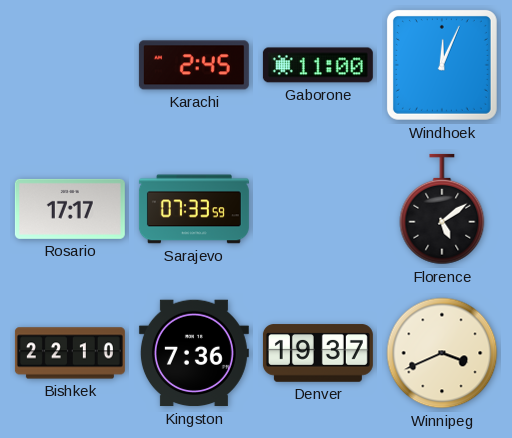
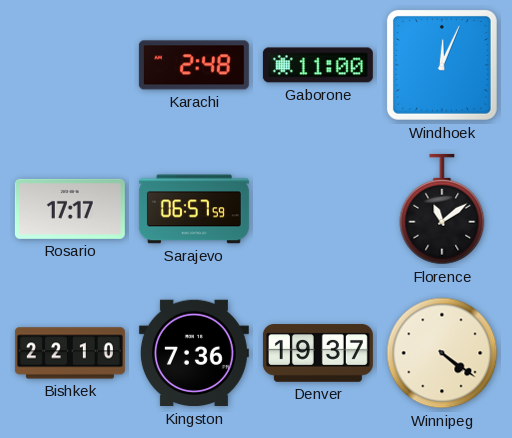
Karachi: 2:45 -> 2:48
Sarajevo: 07:33 -> 06:57
Florence: 5:09 -> 11:09
Winnipeg: 3:41 -> 4:21
